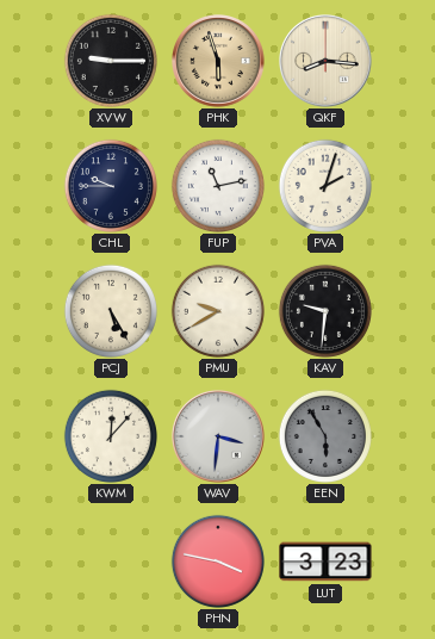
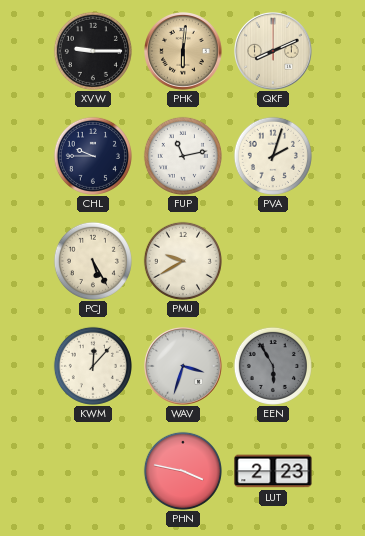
PHK: 5:57 -> 6:01
QKF: 8:16 -> 8:11
KAV: 9:31 -> none
WAV: 3:31 -> 3:33
LUT: 3:23 -> 2:23
